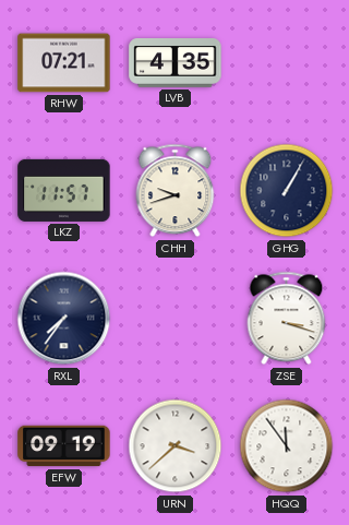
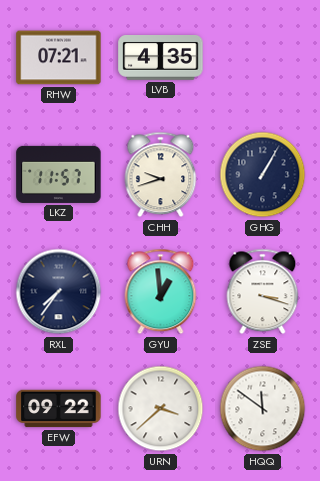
GYU: none -> 12:59
EFW: 09:19 -> 09:22
HQQ: 11:54 -> 11:51
